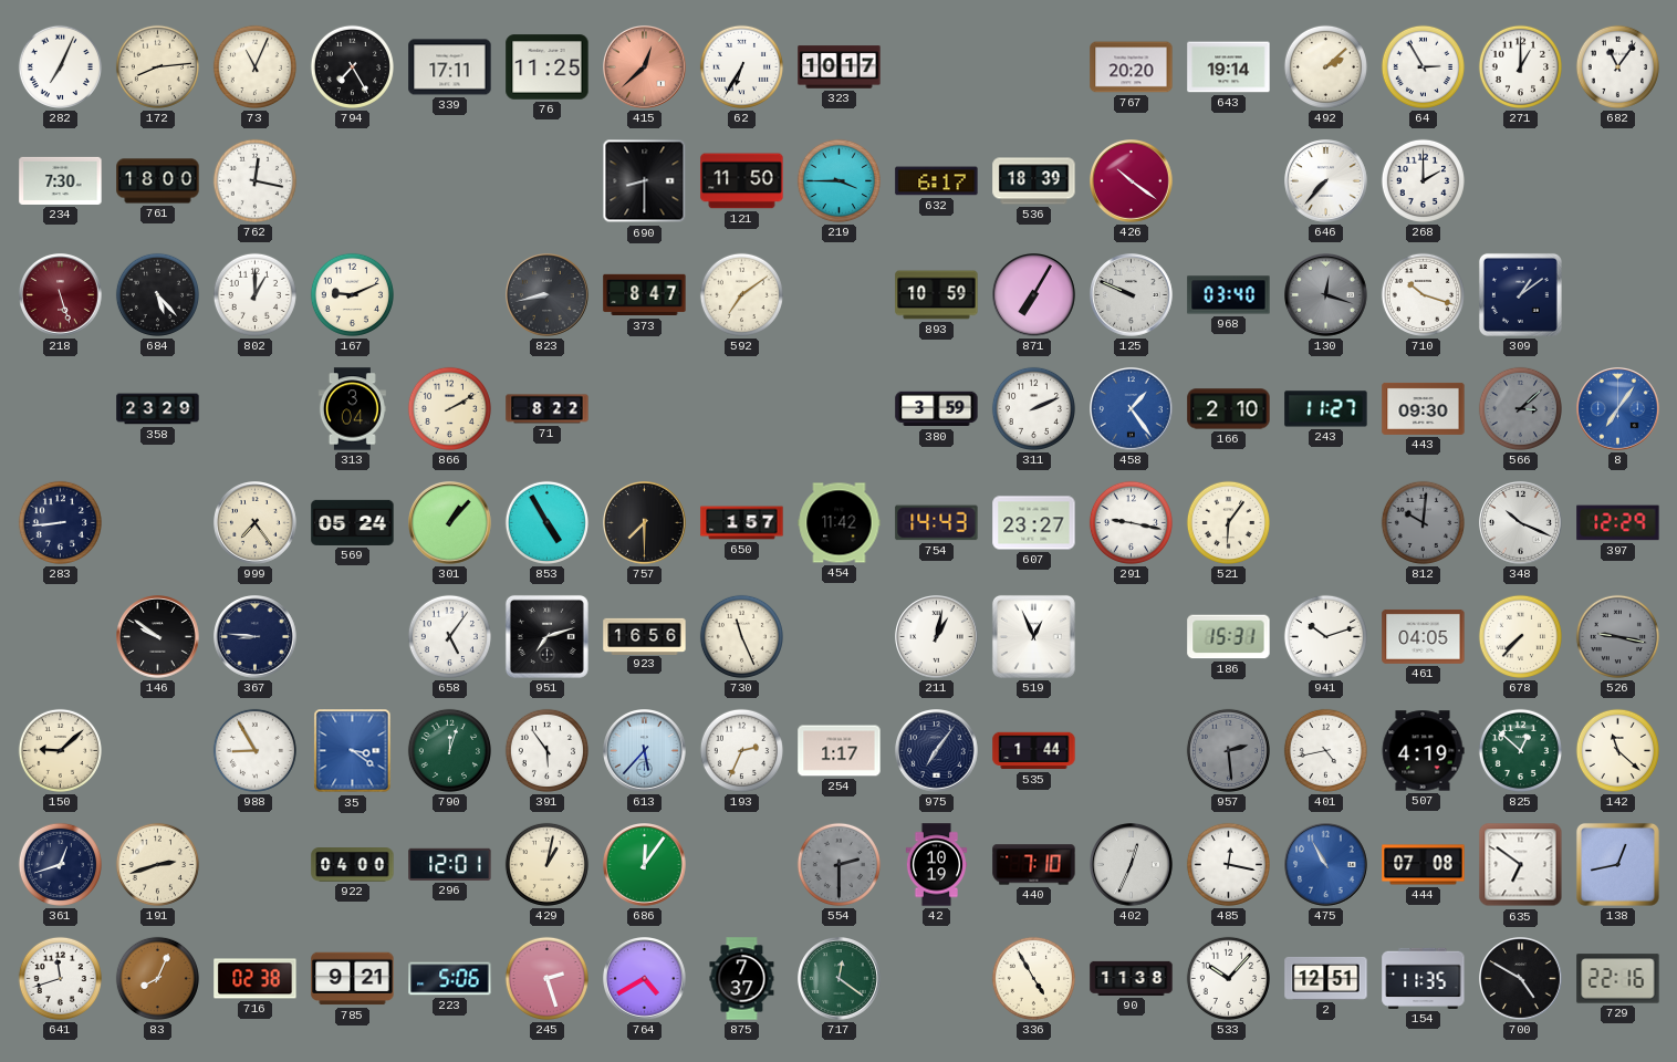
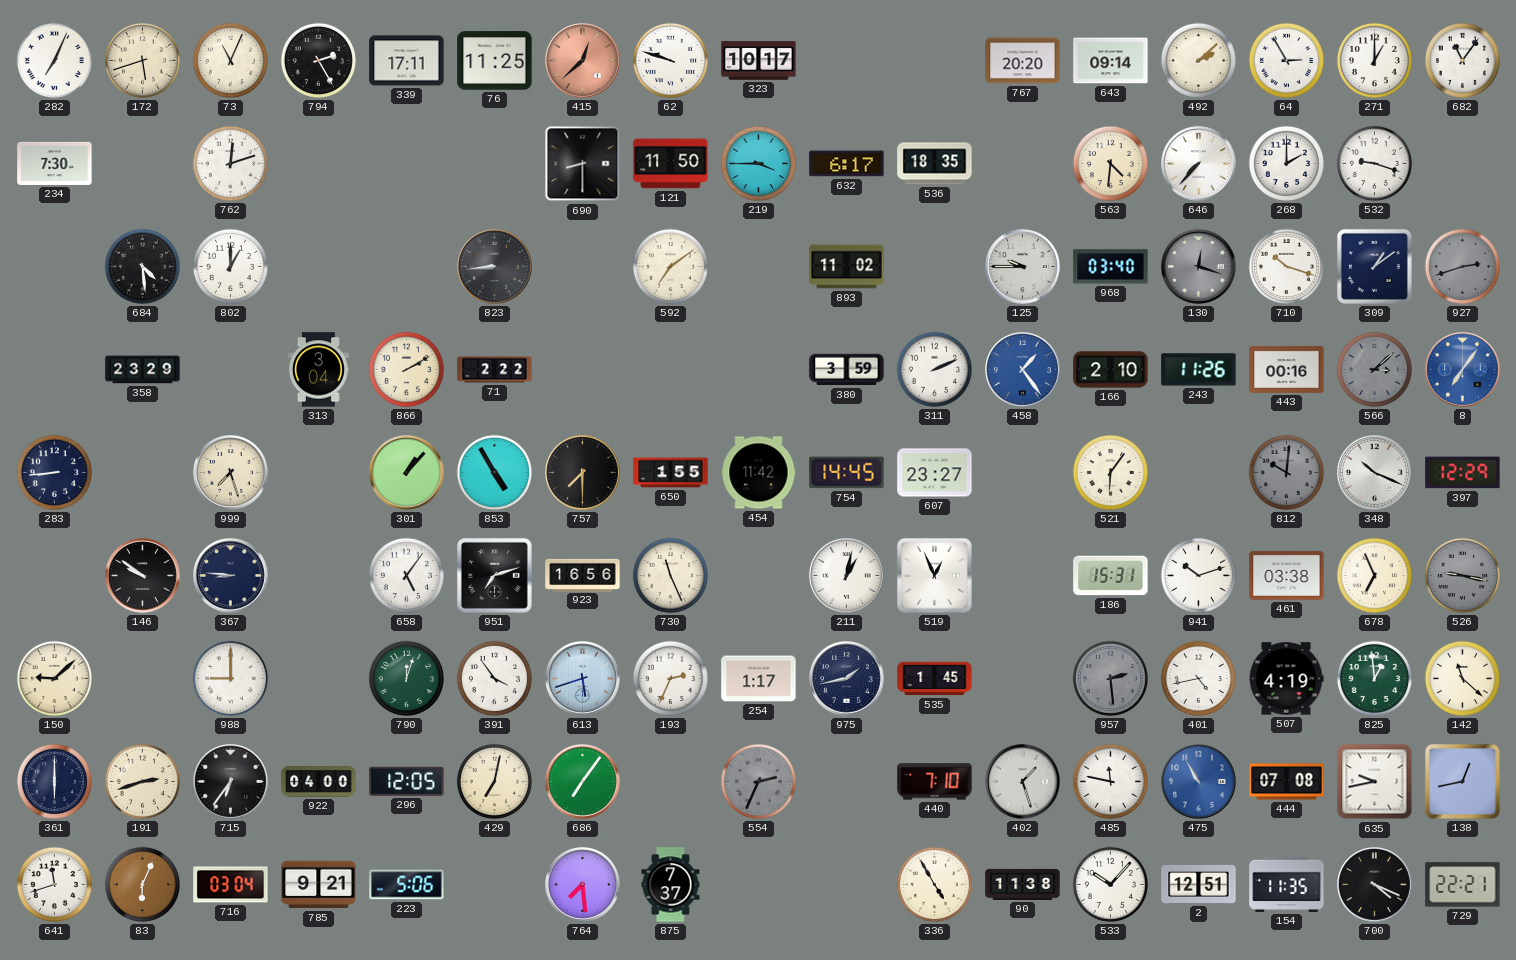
172: 8:14 -> 5:42
794: 7:25 -> 2:25
62: 6:35 -> 9:48
643: 19:14 -> 09:14
761: 18:00 -> none
762: 12:17 -> 12:12
536: 18:39 -> 18:35
426: 10:21 -> none
563: none -> 4:31
532: none -> 9:18
218: 5:27 -> none
684: 5:23 -> 4:29
167: 9:11 -> none
823: 8:43 -> 8:44
373: 8:47 -> none
893: 10:59 -> 11:02
871: 7:05 -> none
125: 9:49 -> 9:45
927: none -> 2:42
71: 8:22 -> 2:22
243: 11:27 -> 11:26
443: 09:30 -> 00:16
999: 7:24 -> 7:27
569: 05:24 -> none
650: 1:57 -> 1:55
754: 14:43 -> 14:45
291: 9:17 -> none
461: 04:05 -> 03:38
678: 7:37 -> 6:56
988: 8:55 -> 9:00
35: 3:21 -> none
391: 5:54 -> 3:54
613: 5:37 -> 5:42
975: 7:06 -> 1:43
535: 1:44 -> 1:45
825: 12:52 -> 12:59
361: 12:42 -> 6:00
715: none -> 6:36
296: 12:01 -> 12:05
429: 1:02 -> 7:02
686: 12:06 -> 7:06
554: 2:30 -> 2:34
42: 10:19 -> none
402: 12:34 -> 1:27
485: 12:17 -> 11:47
635: 6:51 -> 9:43
83: 8:04 -> 6:04
716: 02:38 -> 03:04
245: 2:27 -> none
764: 4:40 -> 7:29
717: 12:21 -> none
700: 4:50 -> 4:19
729: 22:16 -> 22:21
